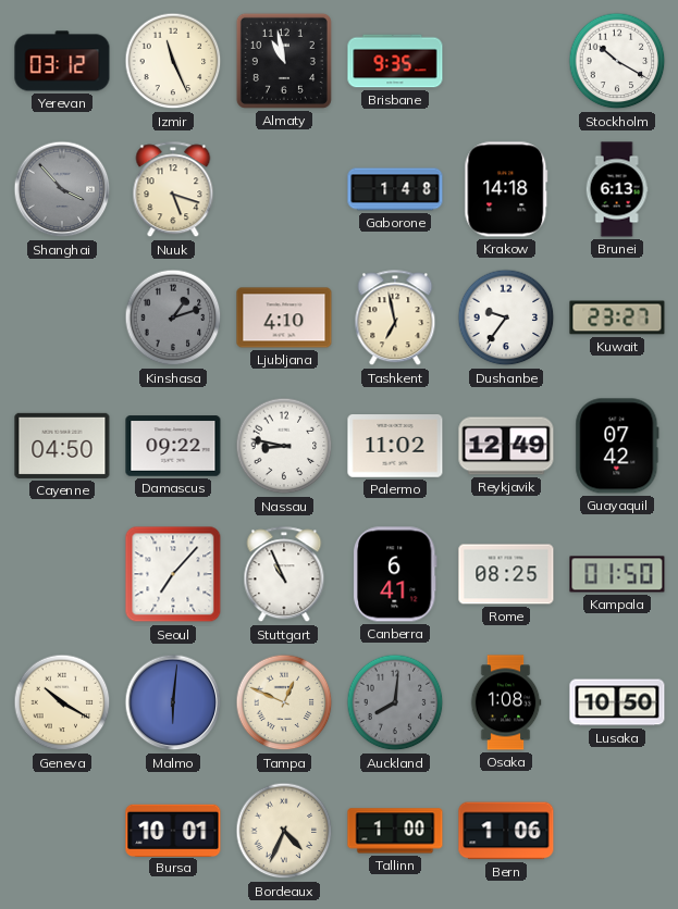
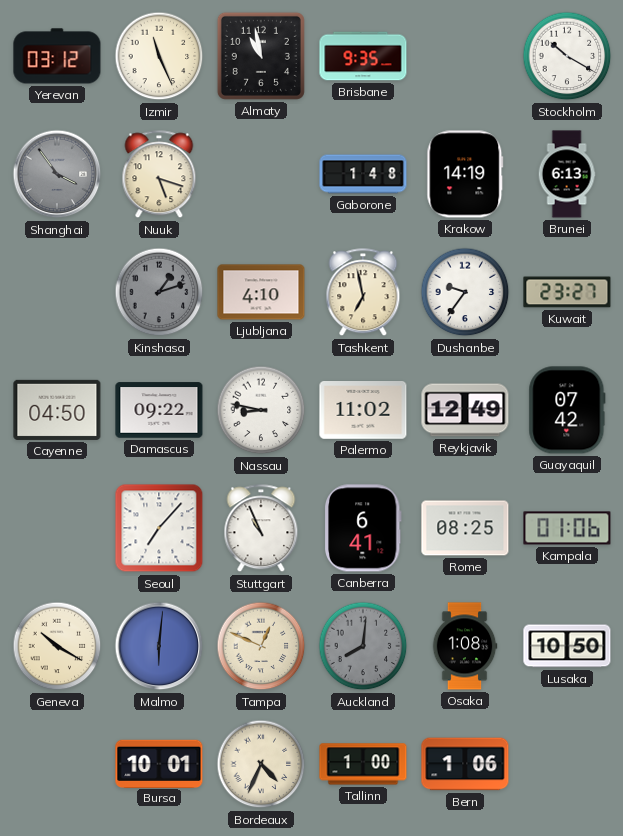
Shanghai: 3:53 -> 3:54
Krakow: 14:18 -> 14:19
Kampala: 01:50 -> 01:06
